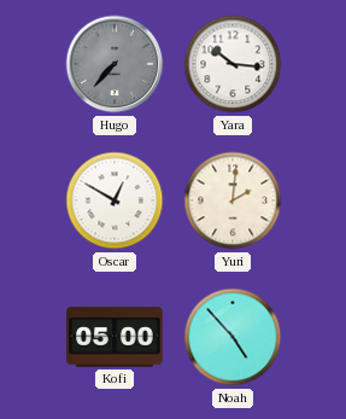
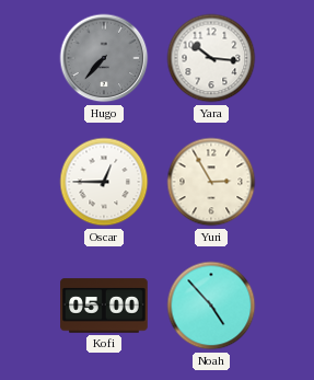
Oscar: 12:50 -> 12:45
Yuri: 2:01 -> 2:55
